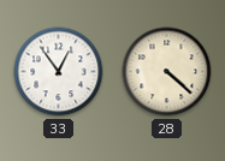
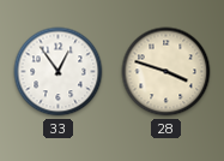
28: 4:22 -> 3:48
